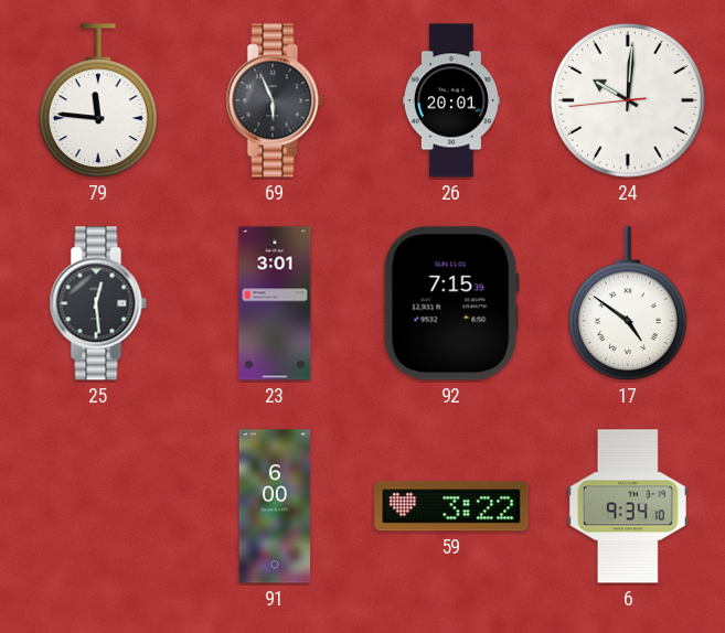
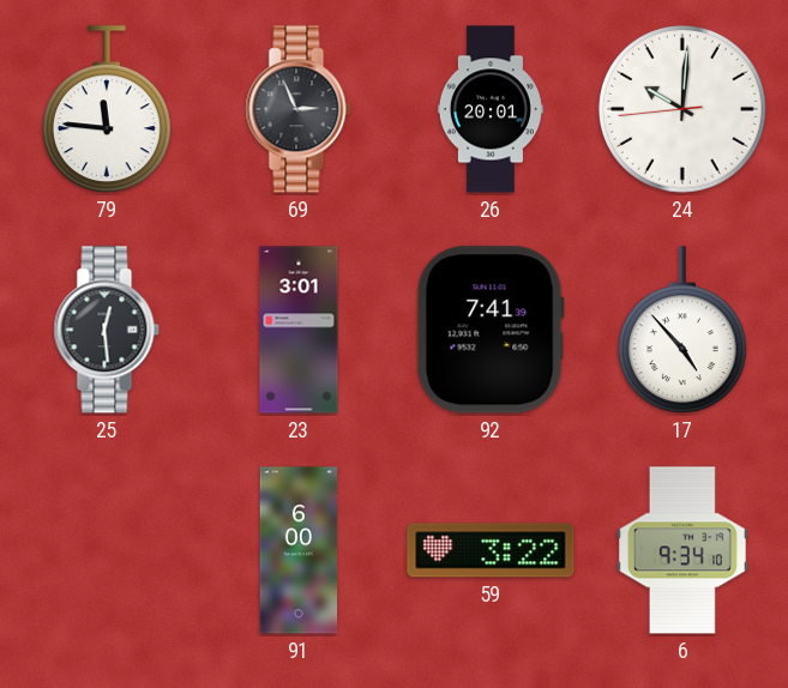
69: 5:56 -> 2:56
92: 7:15 -> 7:41
17: 4:51 -> 4:53
